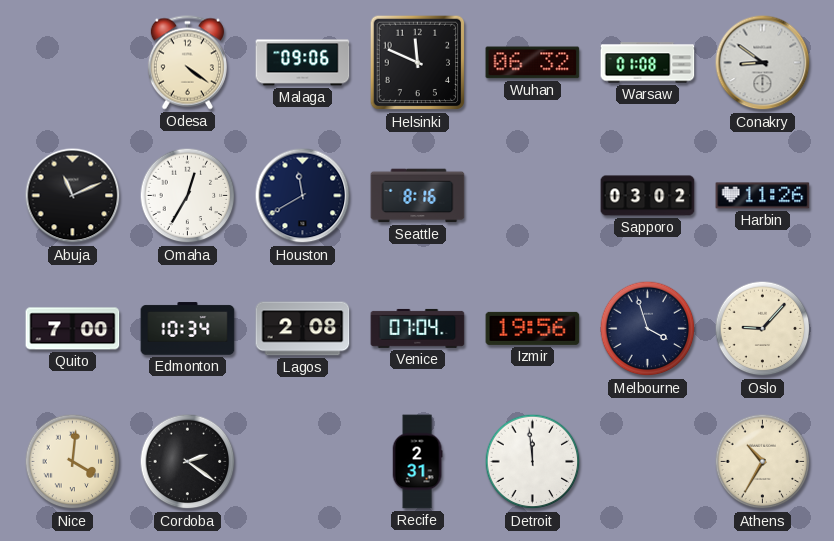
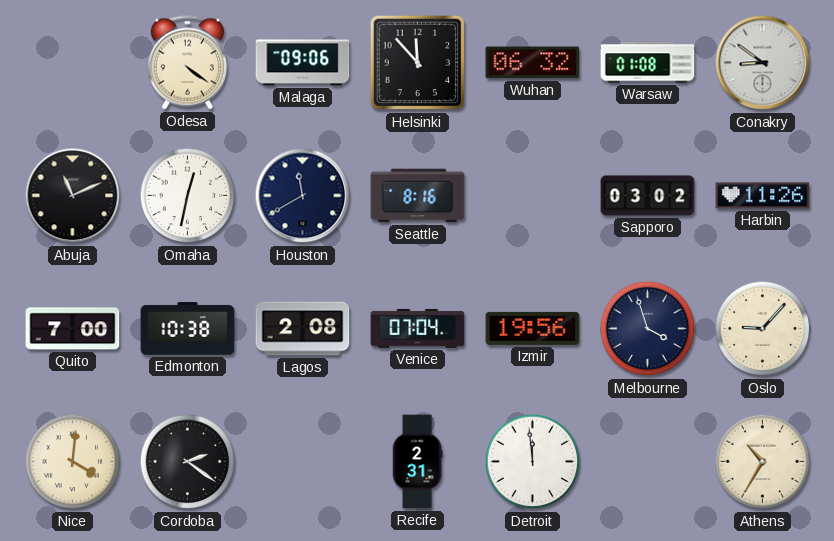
Helsinki: 11:49 -> 11:53
Omaha: 12:35 -> 12:32
Edmonton: 10:34 -> 10:38
